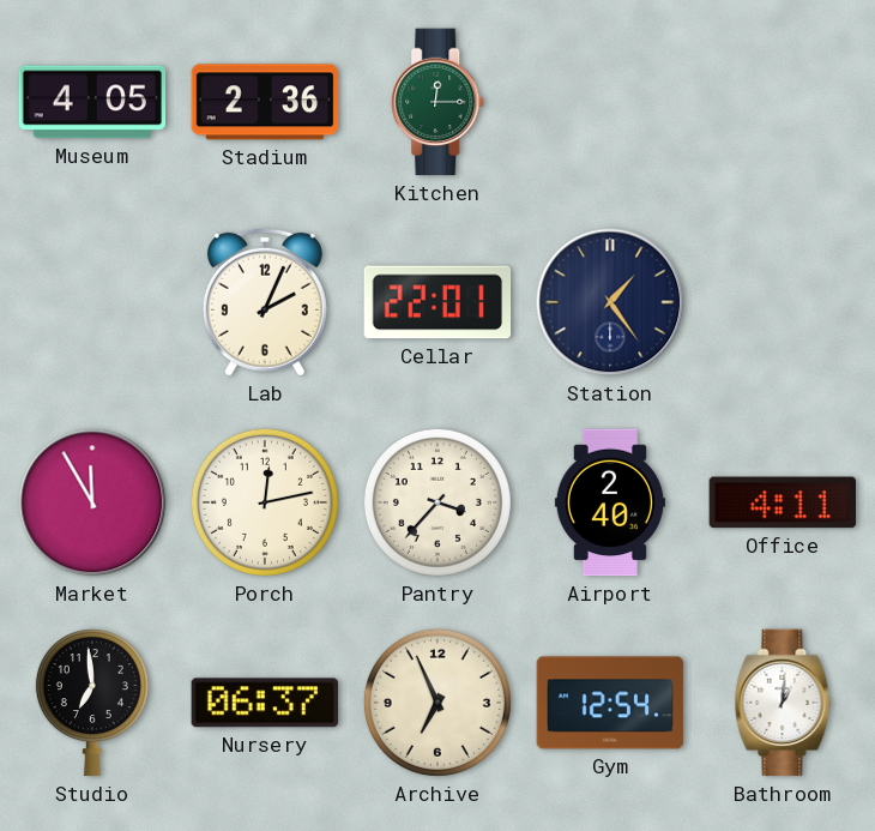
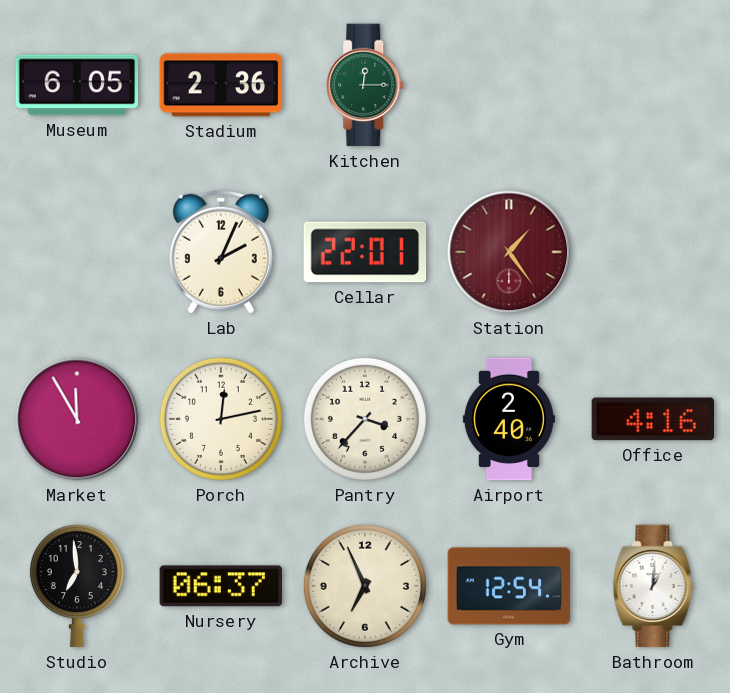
Museum: 4:05 -> 6:05
Station dial: navy -> burgundy
Office: 4:11 -> 4:16
